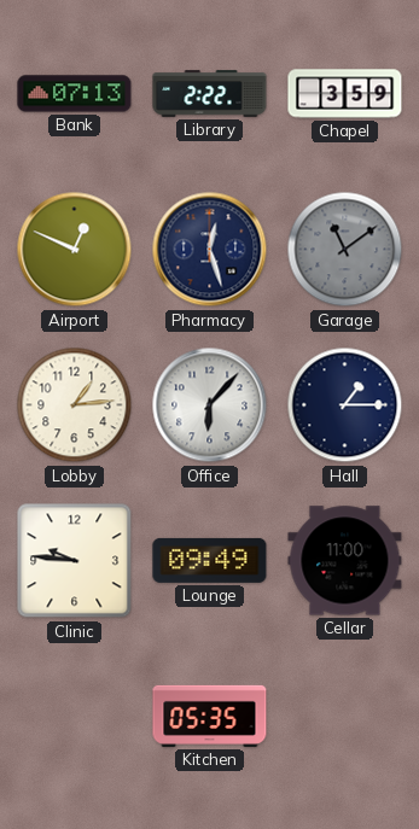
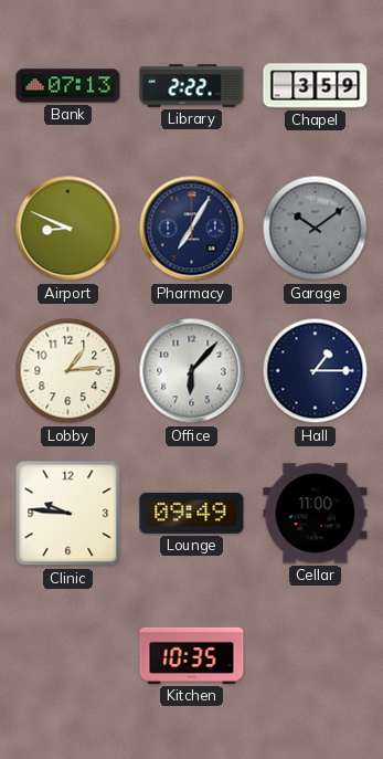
Airport: 12:49 -> 8:49
Pharmacy: 12:27 -> 7:05
Garage: 11:09 -> 10:09
Kitchen: 05:35 -> 10:35
